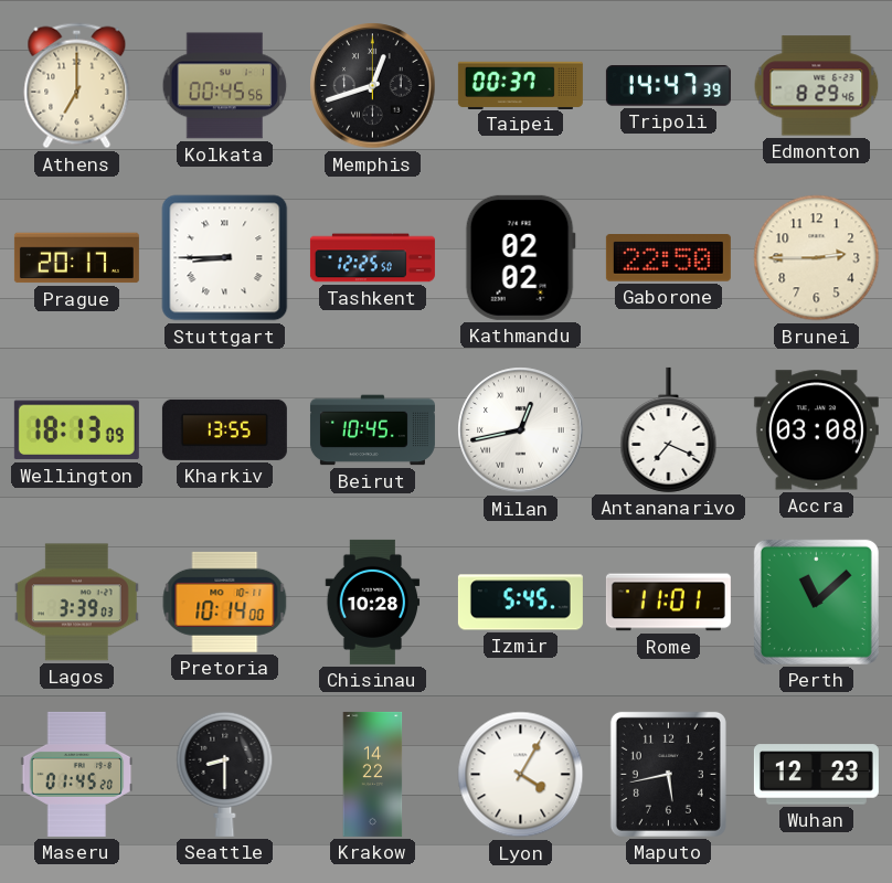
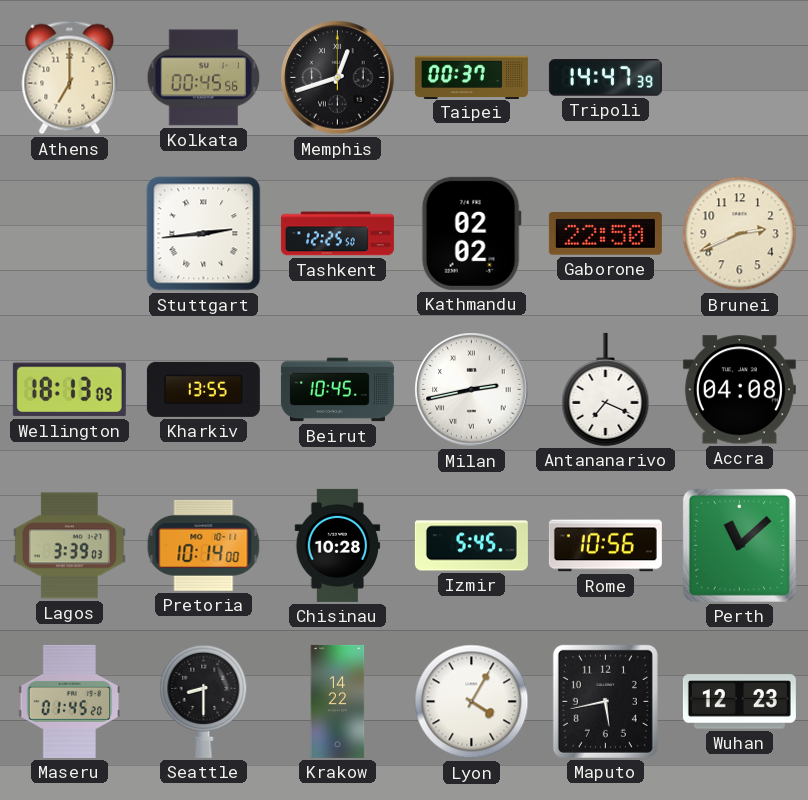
Edmonton: 8:29 -> none
Prague: 20:17 -> none
Stuttgart: 8:45 -> 2:44
Brunei: 2:45 -> 2:41
Milan: 12:43 -> 2:43
Accra: 03:08 -> 04:08
Rome: 11:01 -> 10:56
